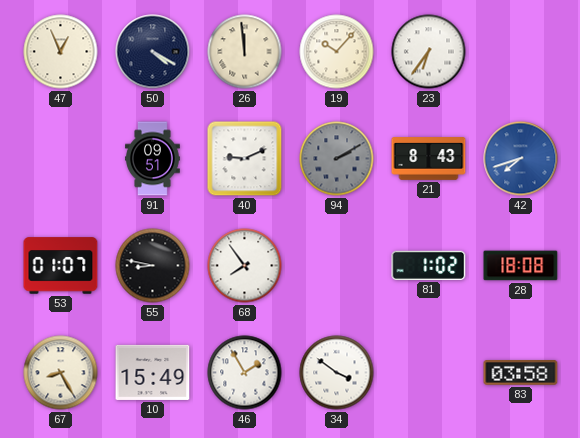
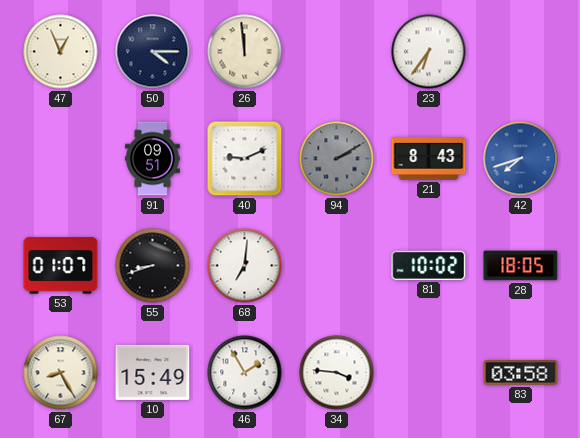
50: 4:20 -> 4:15
19: 10:07 -> none
55: 8:47 -> 8:42
68: 7:54 -> 7:01
81: 1:02 -> 10:02
28: 18:08 -> 18:05
34: 3:51 -> 3:46
